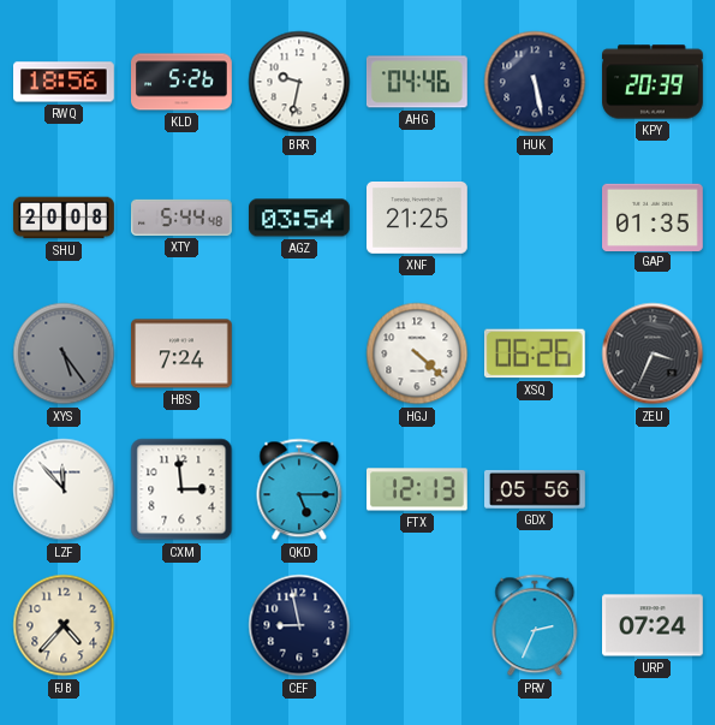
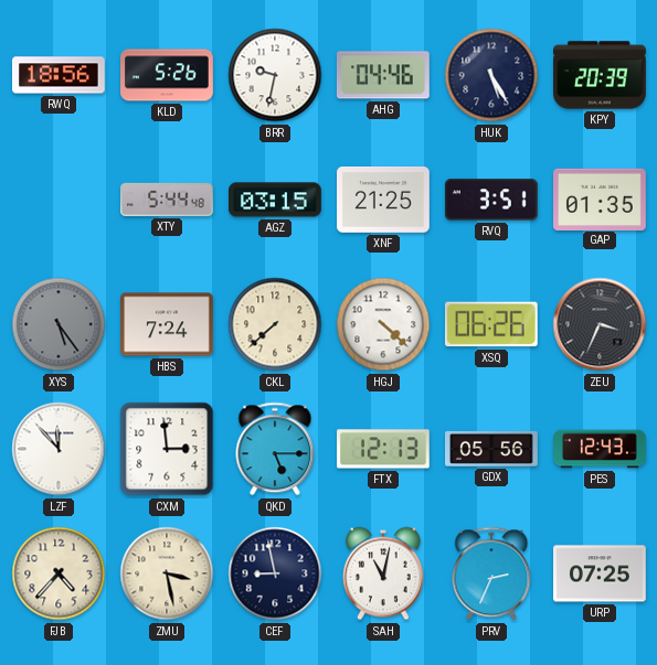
HUK: 5:28 -> 5:25
SHU: 20:08 -> none
AGZ: 03:54 -> 03:15
RVQ: none -> 3:51
CKL: none -> 7:38
PES: none -> 12:43
ZMU: none -> 3:28
SAH: none -> 11:02
URP: 07:24 -> 07:25
